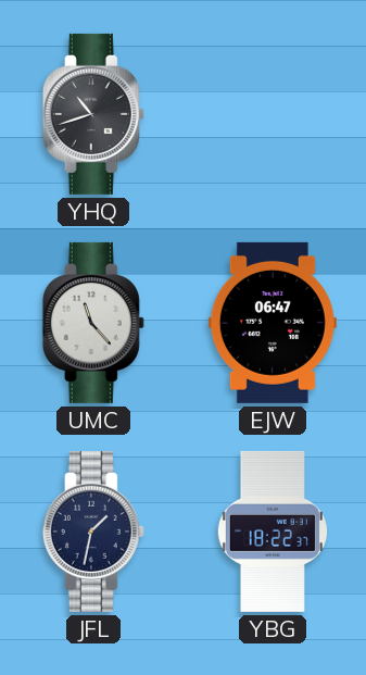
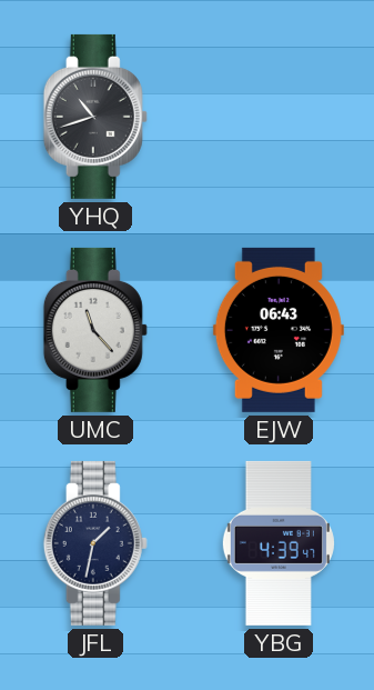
EJW: 06:47 -> 06:43
YBG: 18:22 -> 4:39
